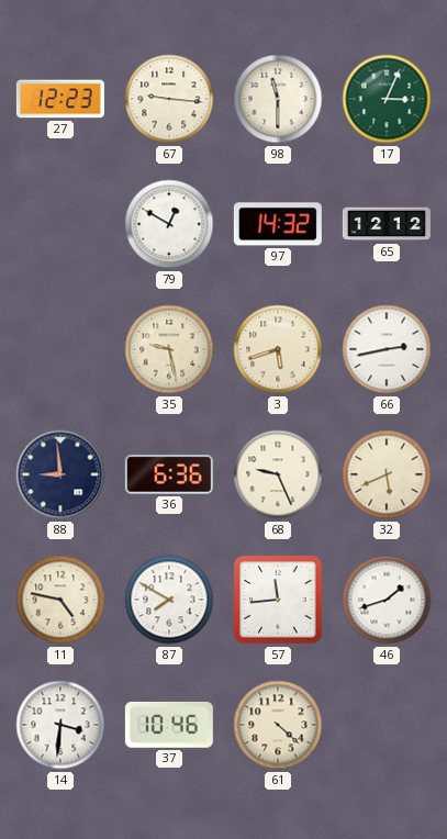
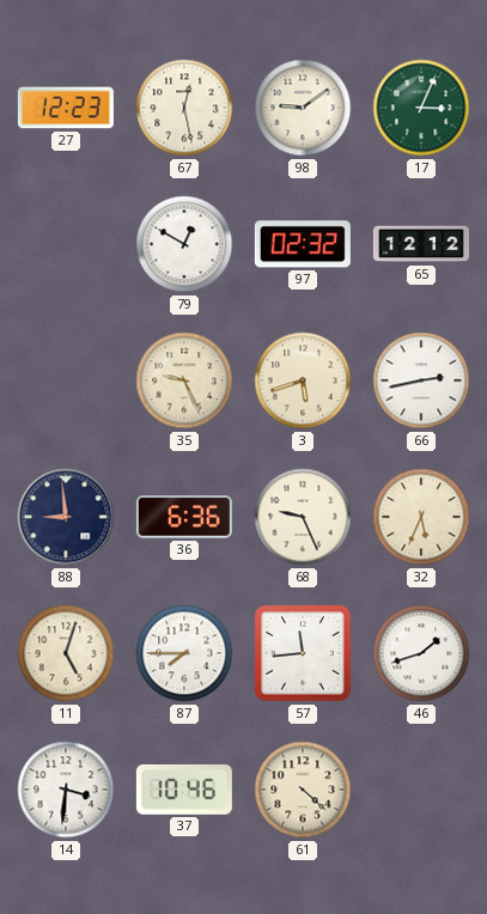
67: 9:16 -> 12:28
98: 11:30 -> 9:09
97: 14:32 -> 02:32
35: 9:28 -> 9:26
32: 5:41 -> 5:34
11: 4:47 -> 5:03
87: 7:50 -> 7:45
